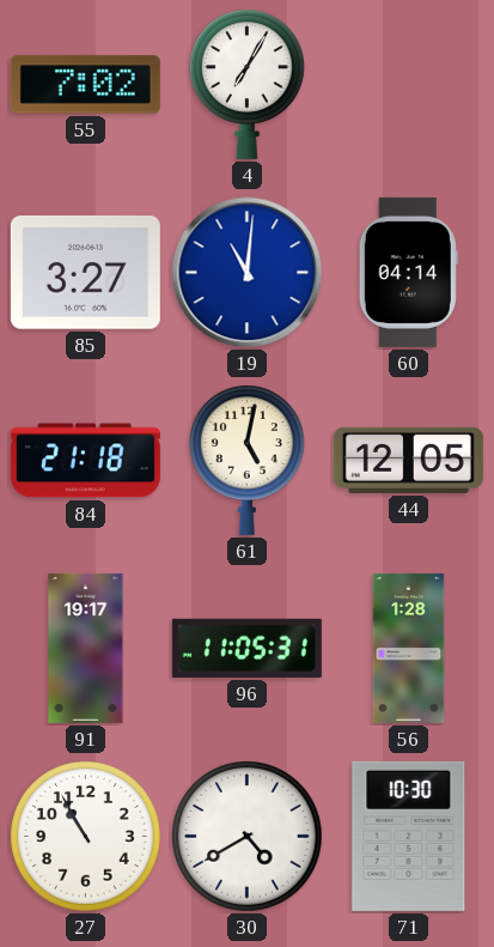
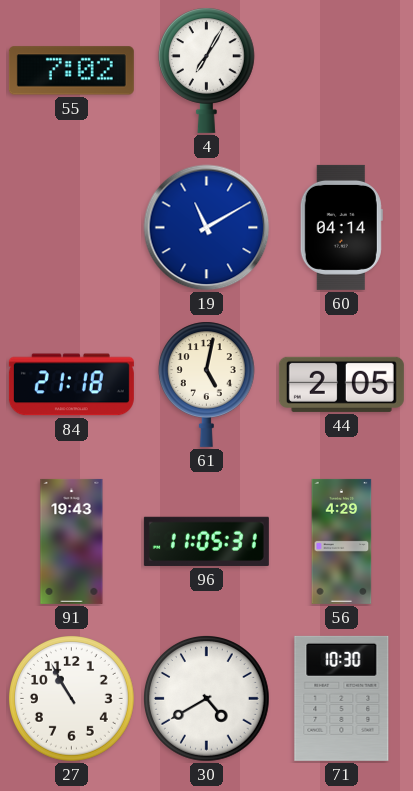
85: 3:27 -> none
19: 11:01 -> 11:10
44: 12:05 -> 2:05
91: 19:17 -> 19:43
56: 1:28 -> 4:29
